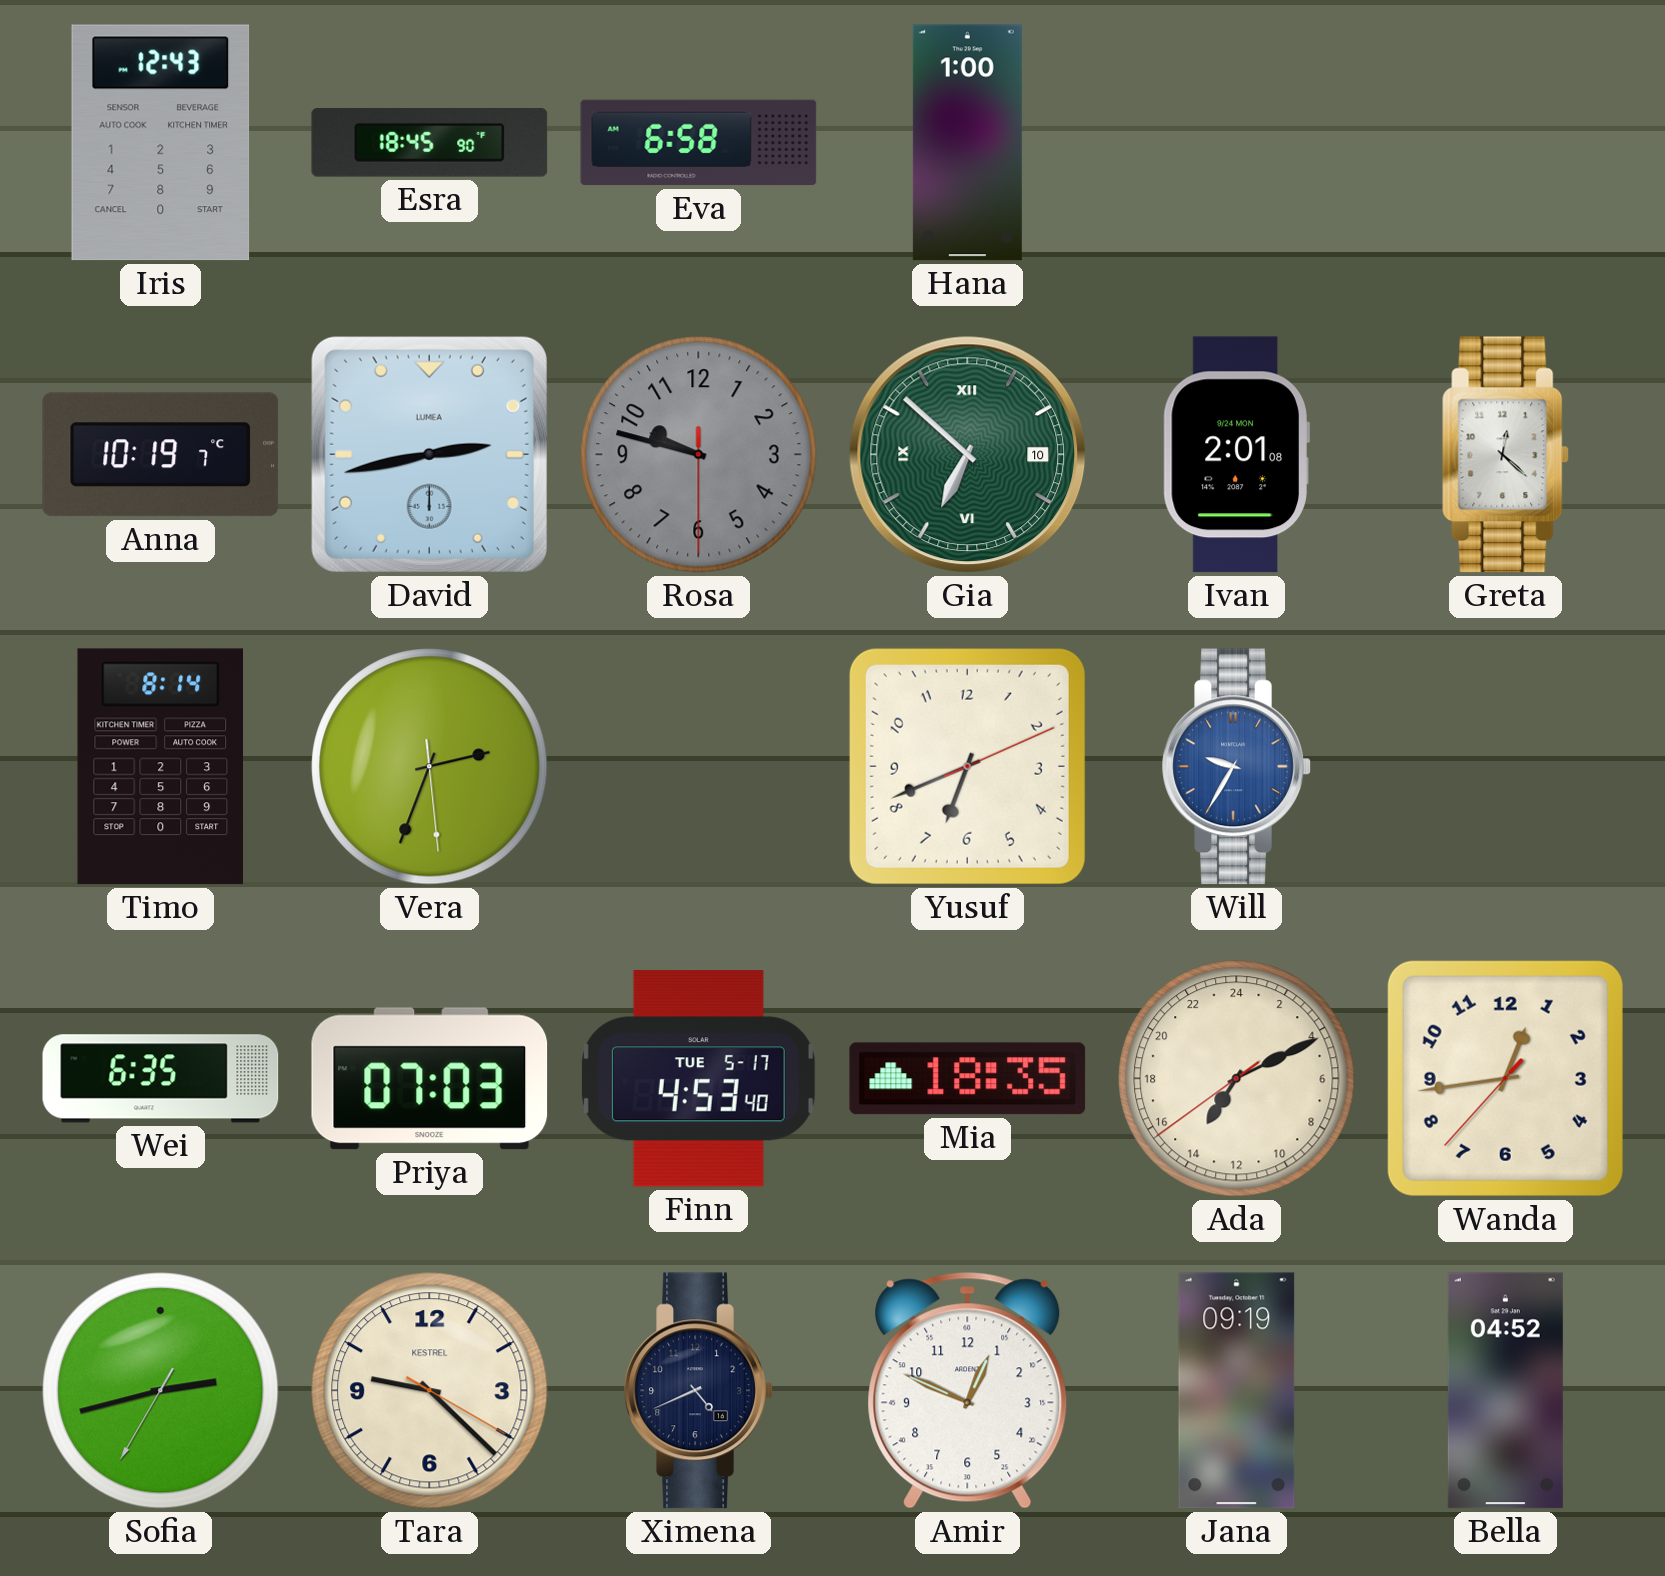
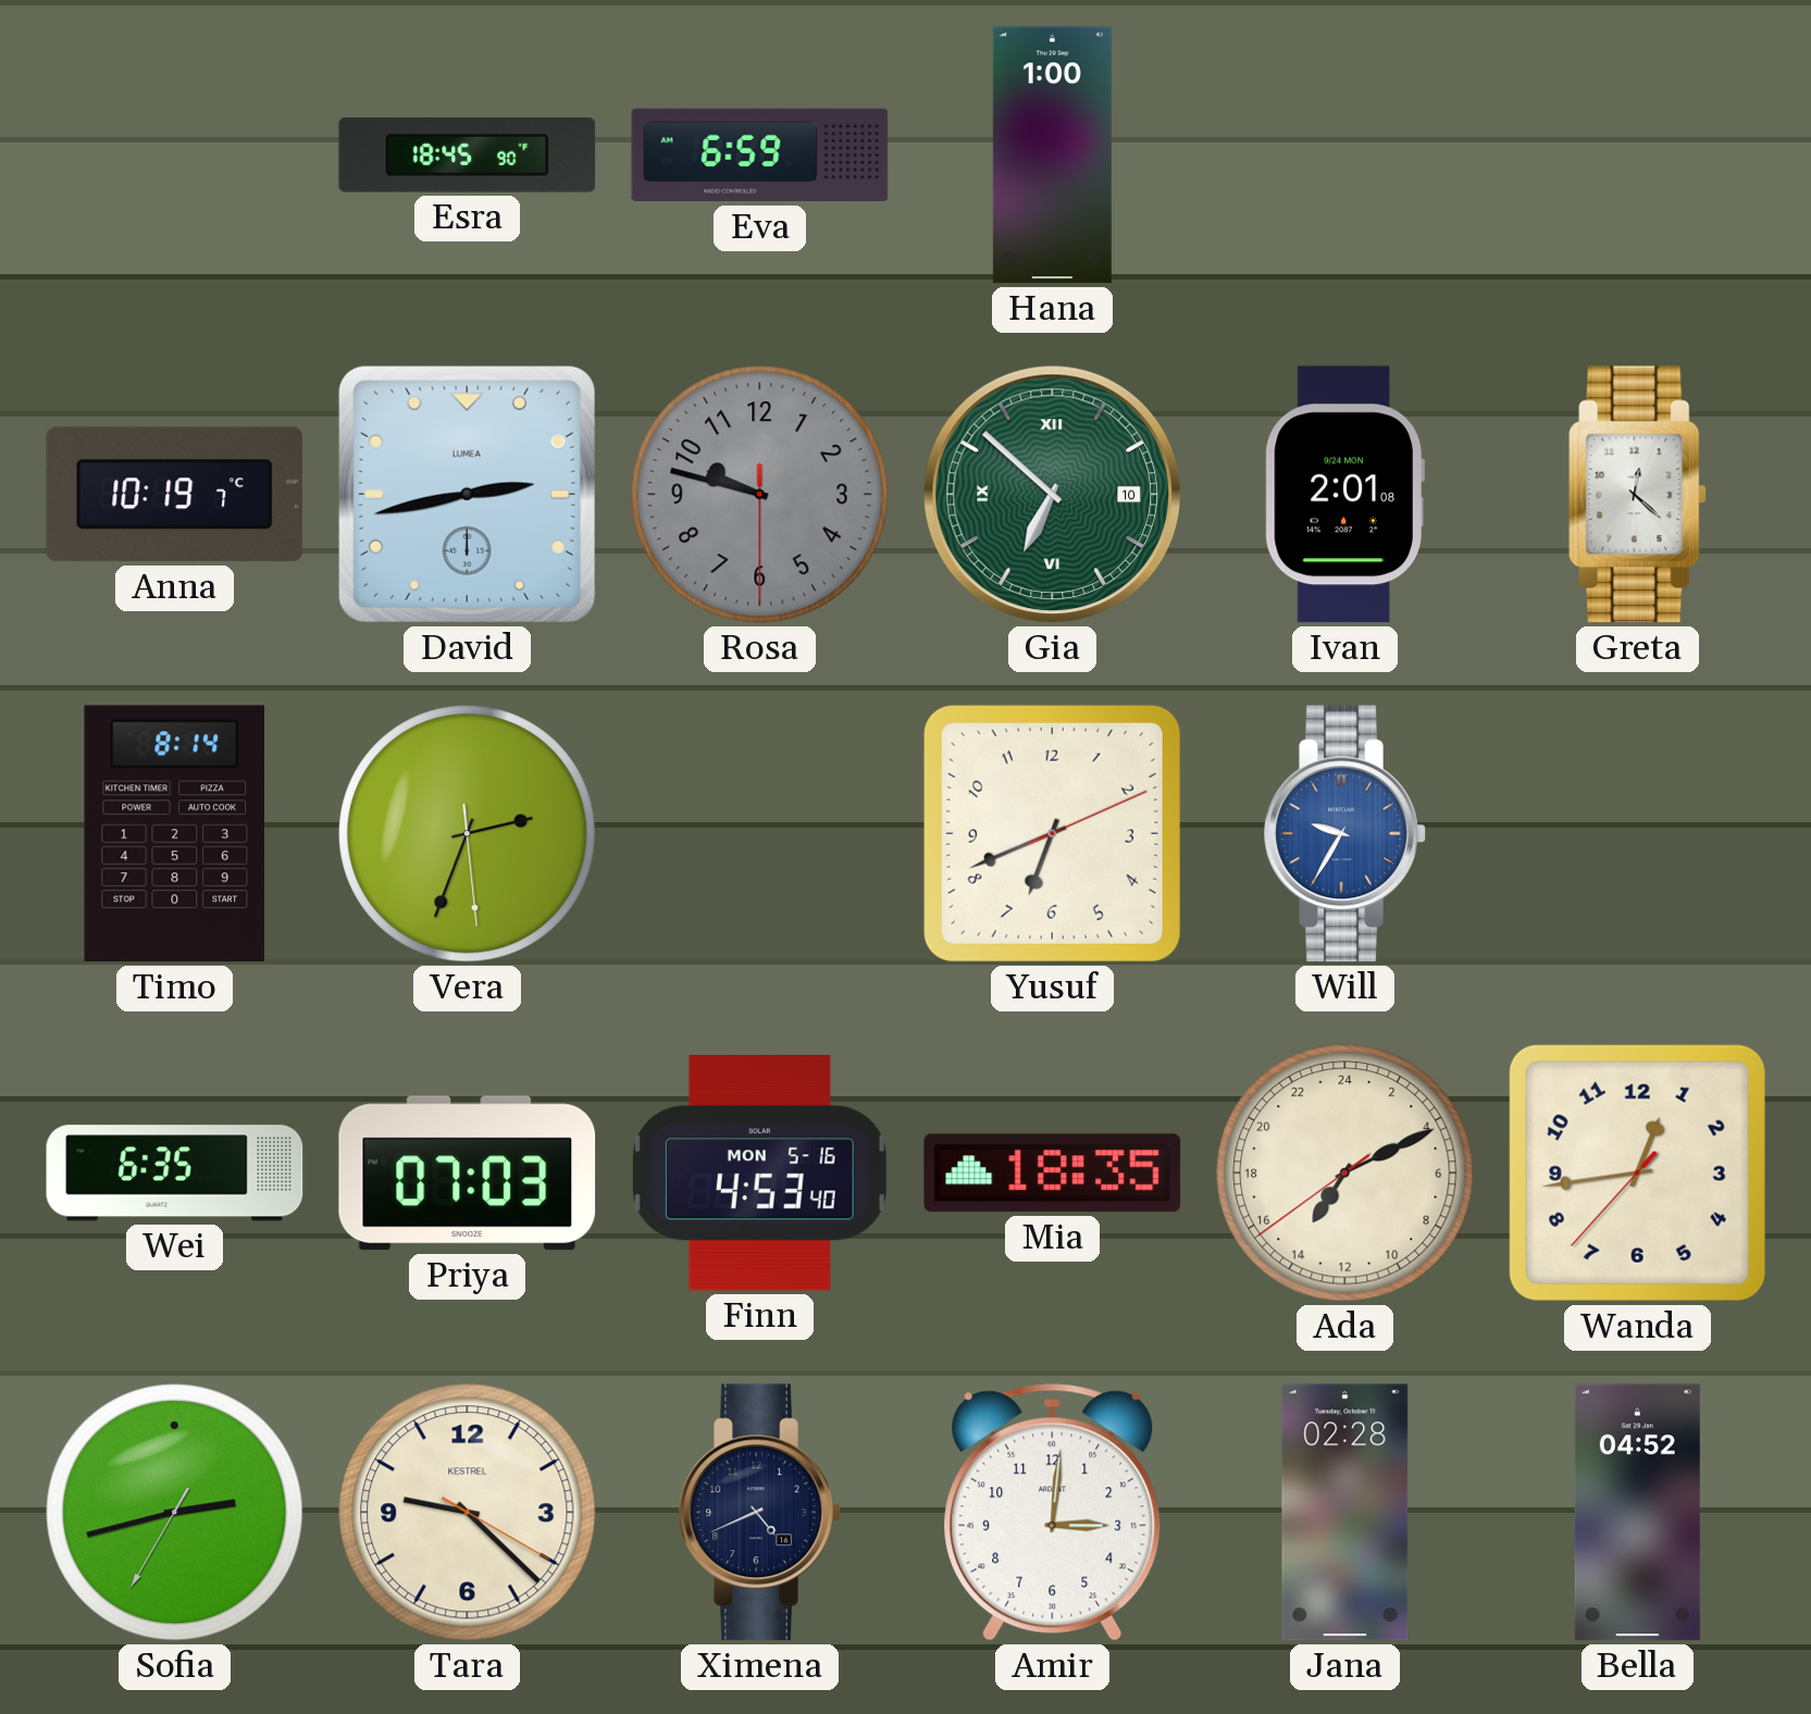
Iris: 12:43 -> none
Eva: 6:58 -> 6:59
Finn date: TUE 5-17 -> MON 5-16
Amir: 12:49 -> 3:01
Jana: 09:19 -> 02:28
